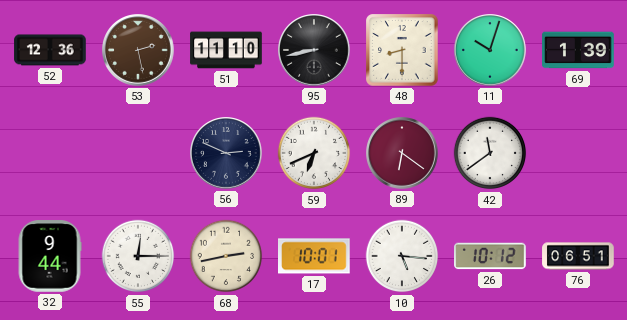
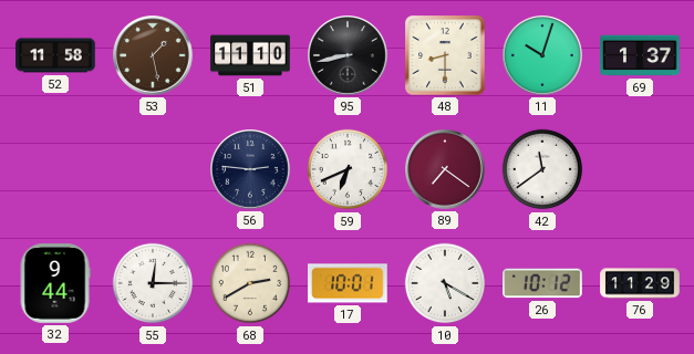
52: 12:36 -> 11:58
53: 2:28 -> 1:28
69: 1:39 -> 1:37
56: 2:49 -> 2:46
89: 6:21 -> 7:21
68: 2:43 -> 2:40
10: 5:16 -> 5:20
76: 06:51 -> 11:29
